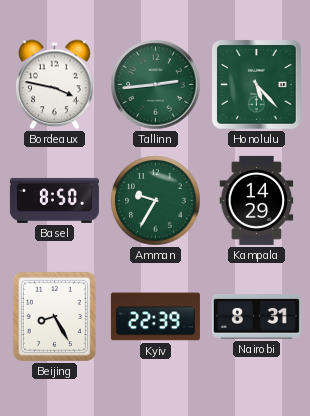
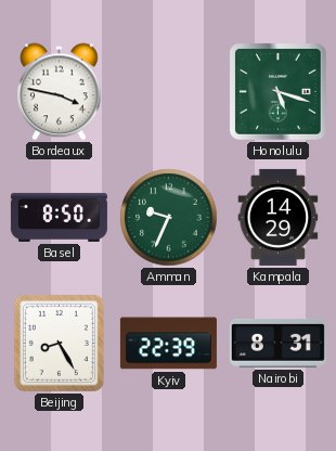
Tallinn: 2:44 -> none
Honolulu: 5:23 -> 5:18
Amman: 9:35 -> 9:34
